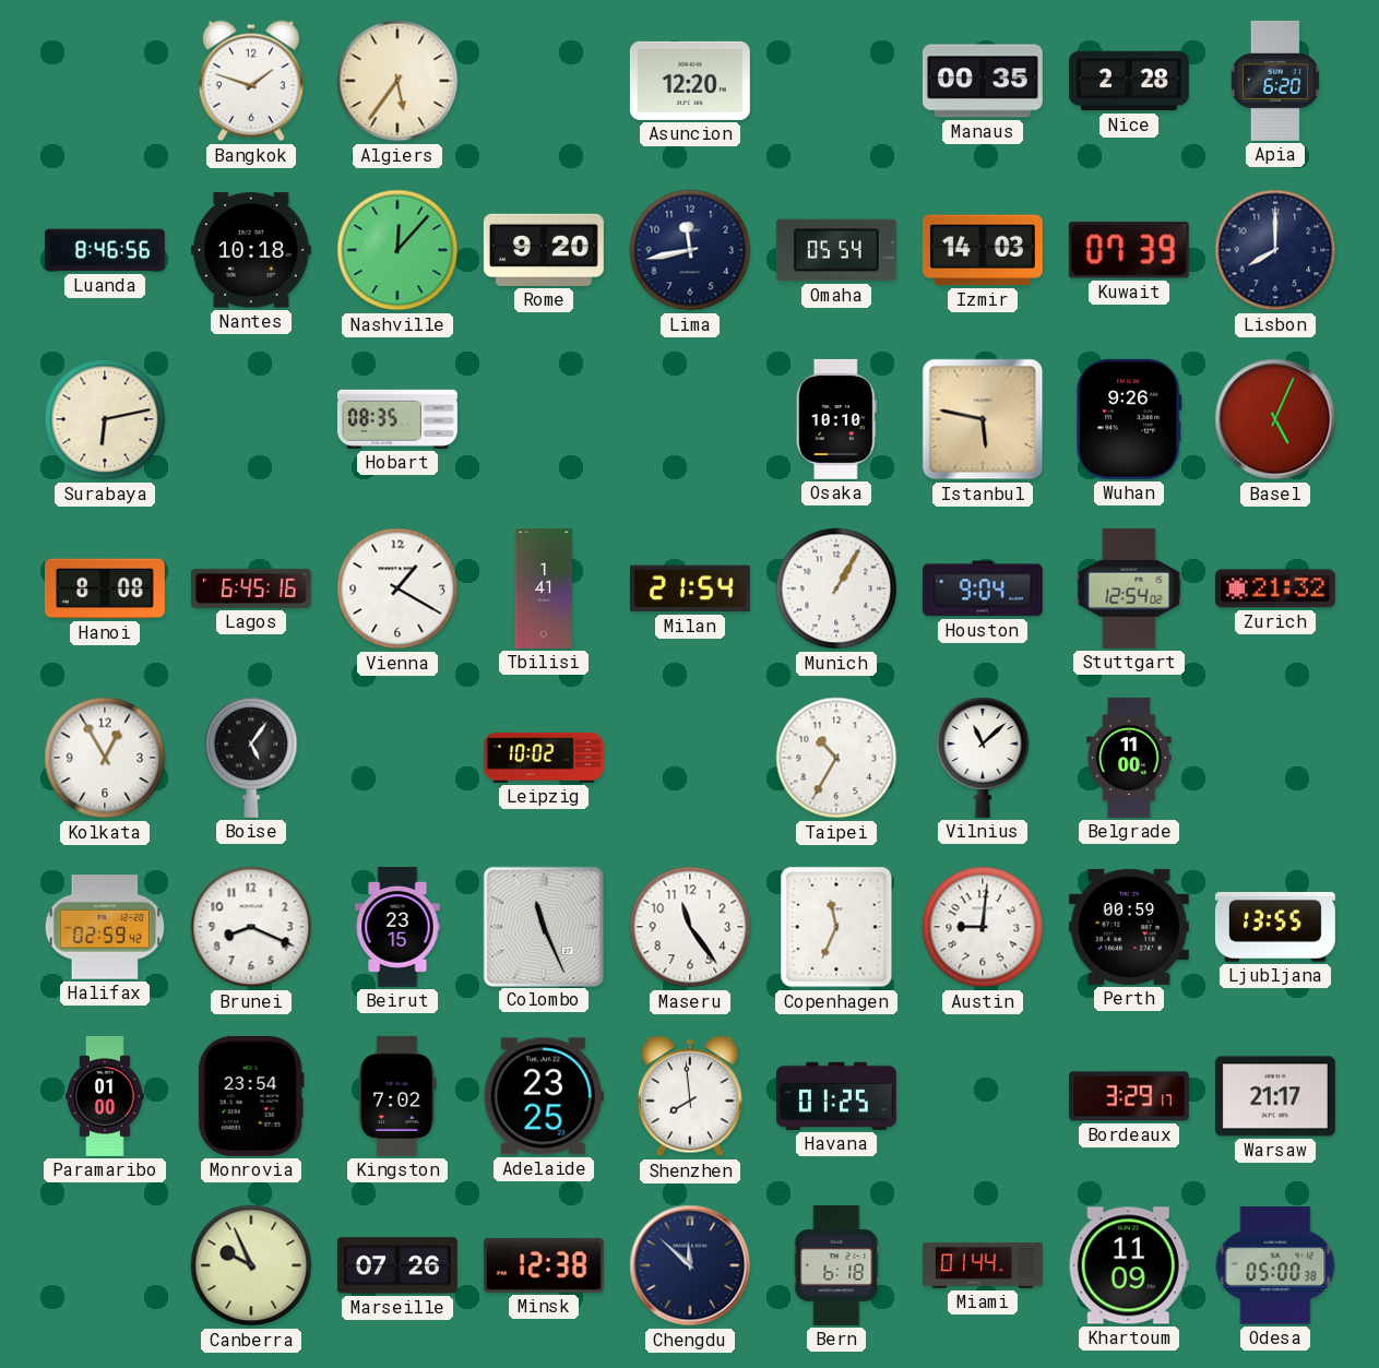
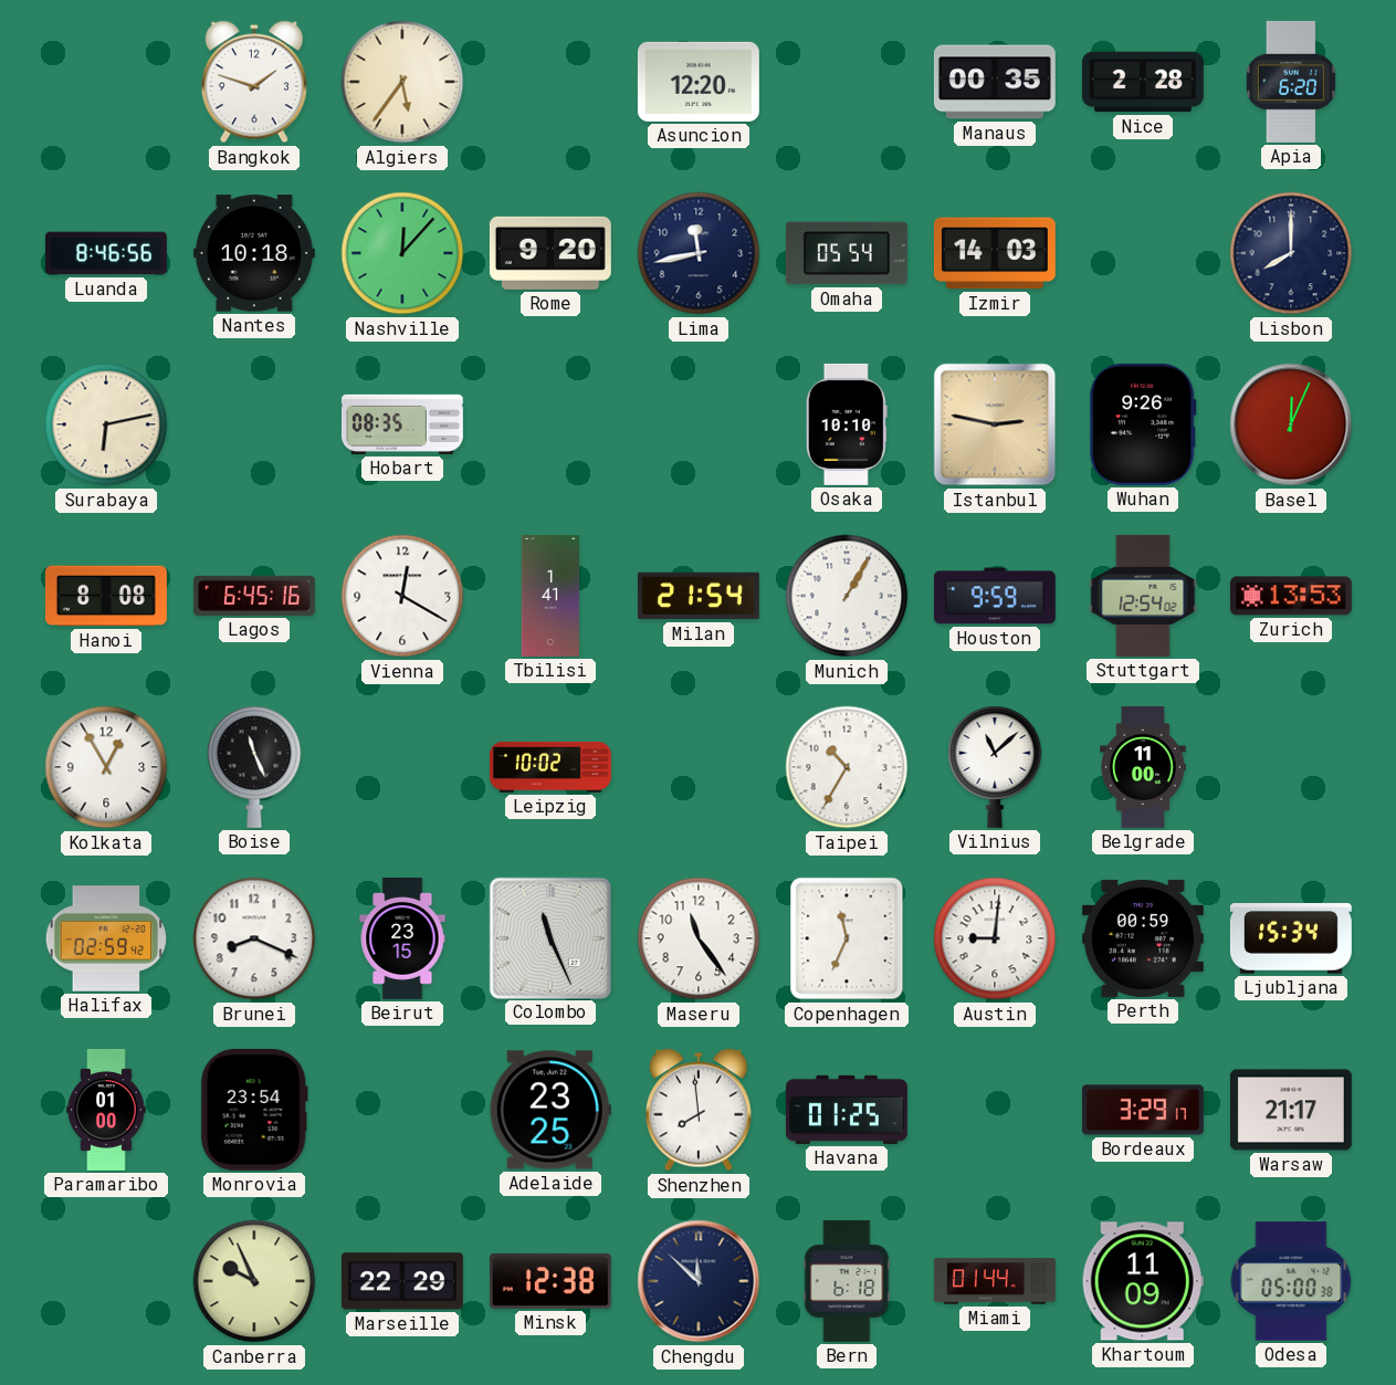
Kuwait: 07:39 -> none
Istanbul: 5:47 -> 2:47
Basel: 5:04 -> 12:04
Vienna: 1:20 -> 12:20
Houston: 9:04 -> 9:59
Zurich: 21:32 -> 13:53
Boise: 5:06 -> 11:26
Ljubljana: 13:55 -> 15:34
Kingston: 7:02 -> none
Marseille: 07:26 -> 22:29
